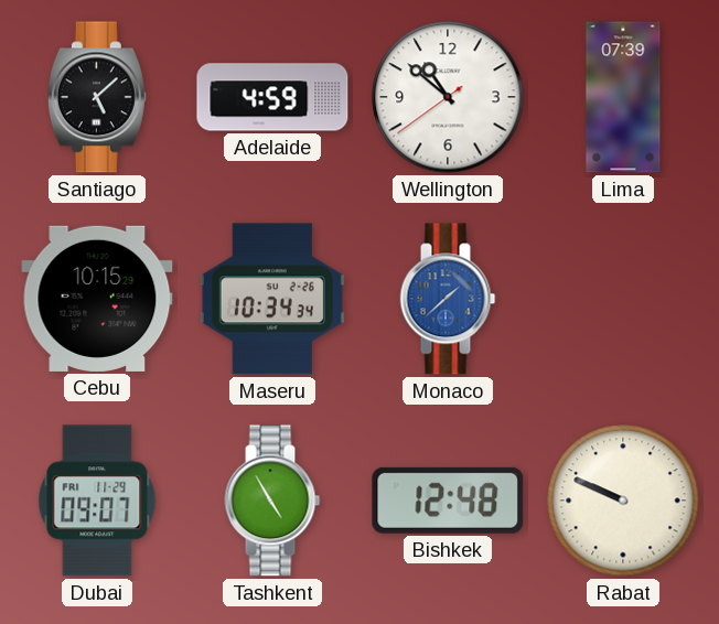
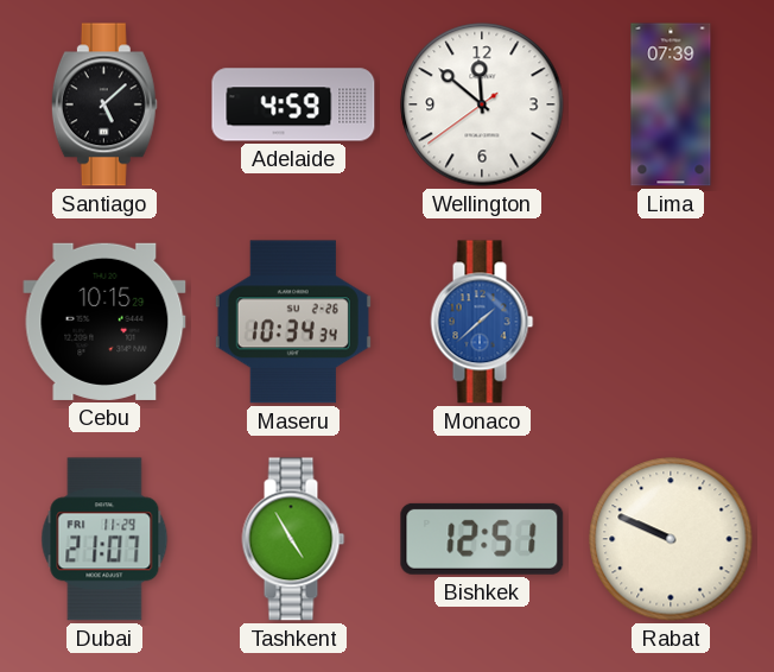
Wellington: 10:51 -> 11:51
Dubai: 09:07 -> 21:07
Bishkek: 12:48 -> 12:51
